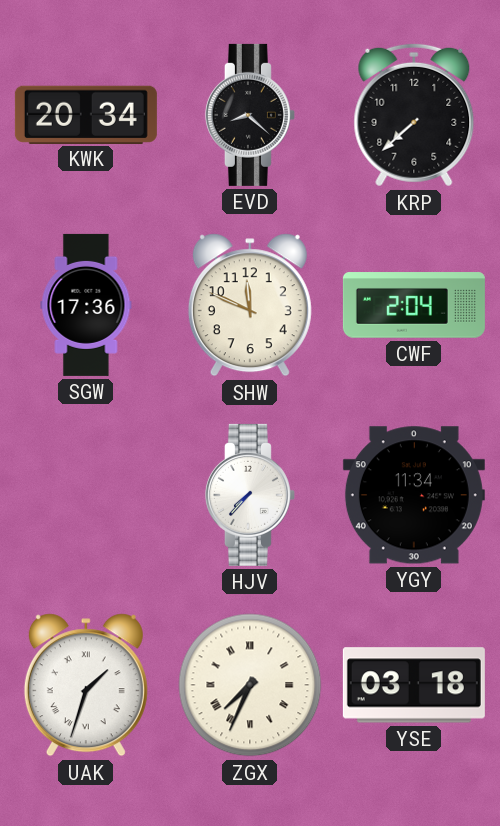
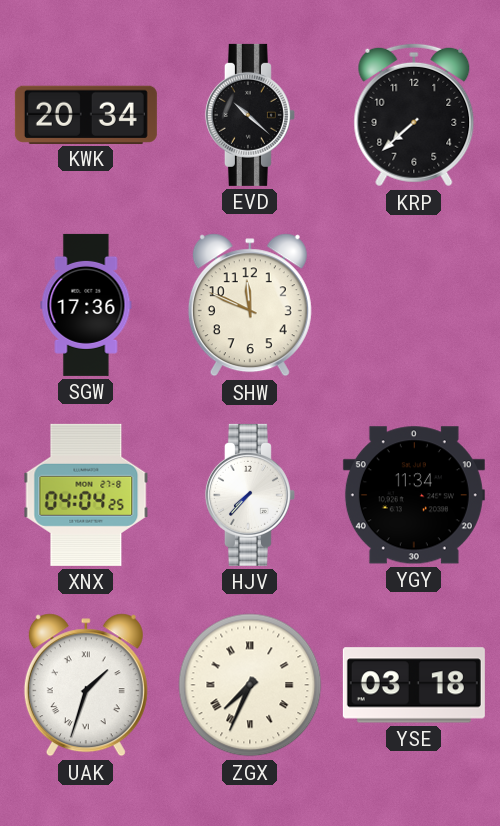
EVD: 8:22 -> 10:22
CWF: 2:04 -> none
XNX: none -> 04:04
